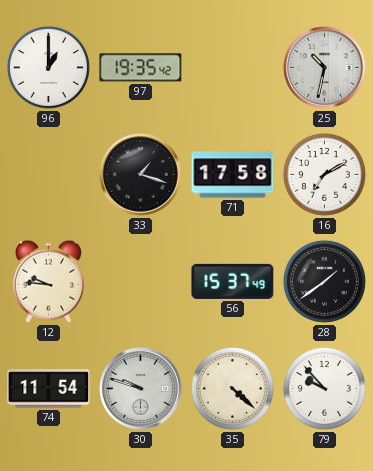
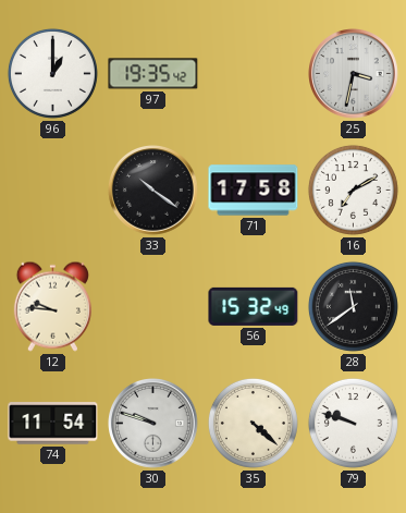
25: 10:32 -> 3:32
33: 1:18 -> 10:21
56: 15:37 -> 15:32
28: 1:39 -> 11:39
79: 9:53 -> 9:48
